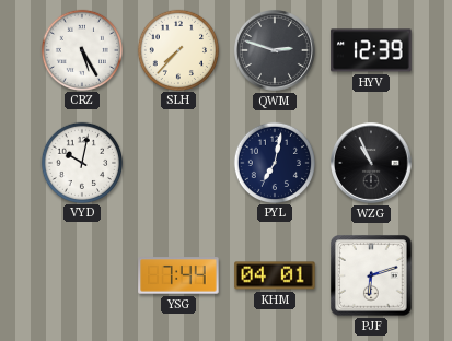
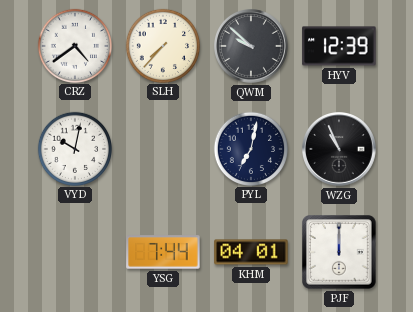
CRZ: 5:25 -> 4:39
QWM: 2:48 -> 9:52
PJF: 6:12 -> 12:00
